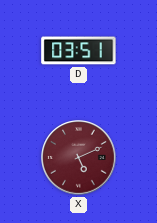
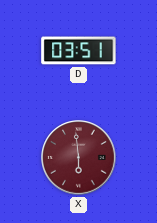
X: 5:11 -> 5:59
